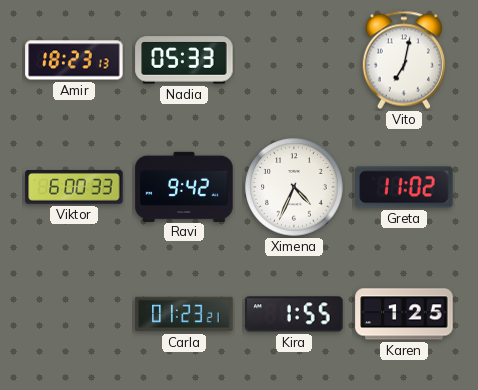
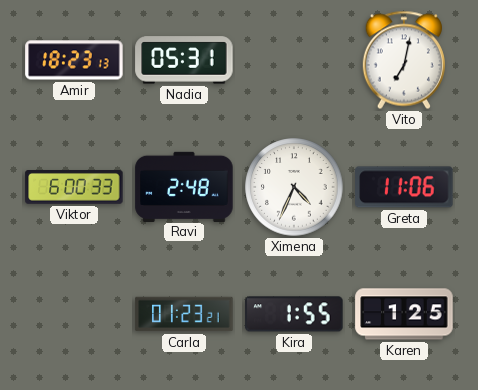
Nadia: 05:33 -> 05:31
Ravi: 9:42 -> 2:48
Greta: 11:02 -> 11:06
